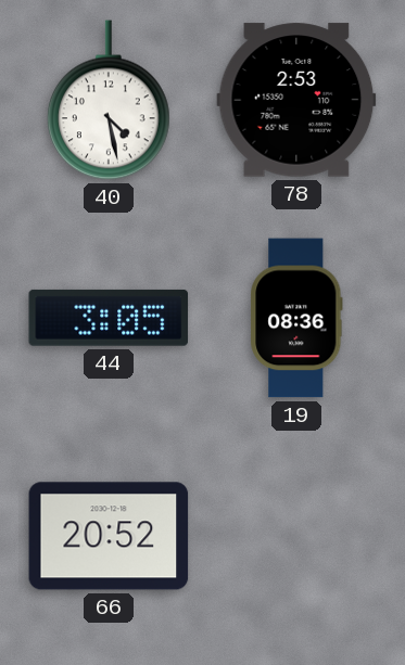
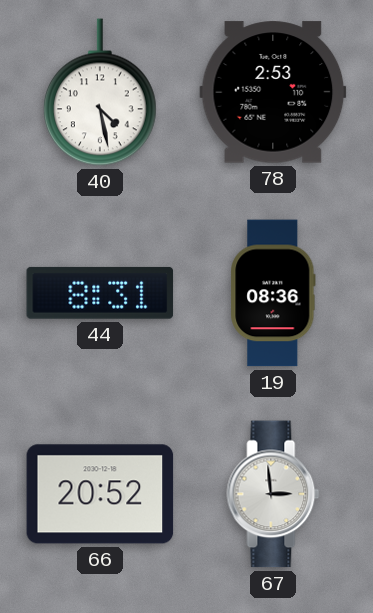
44: 3:05 -> 8:31
67: none -> 2:59
